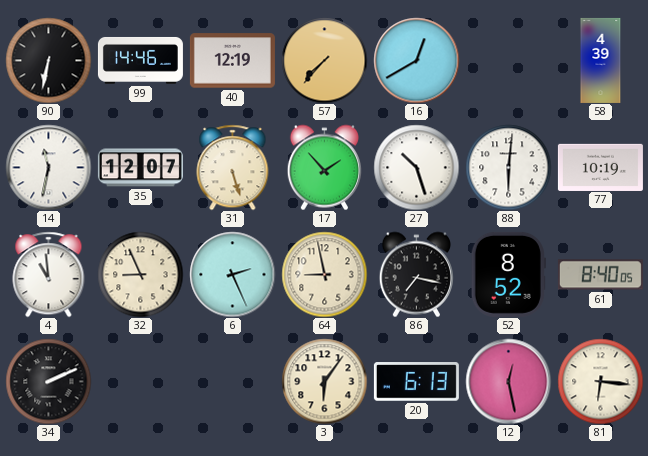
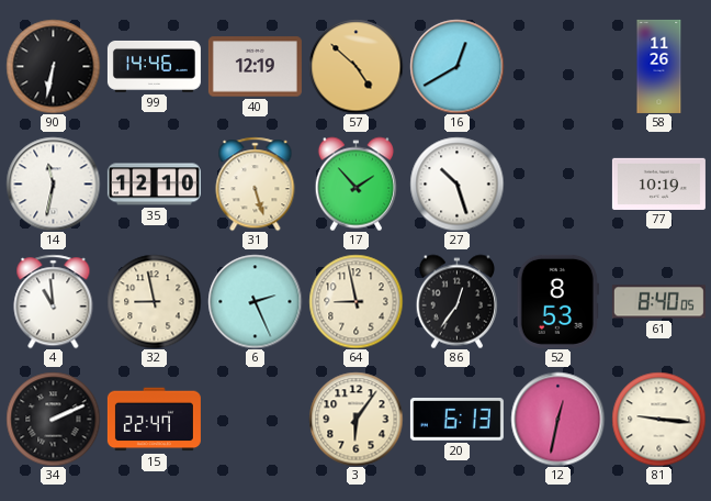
57: 7:37 -> 4:52
58: 4:39 -> 11:26
35: 12:07 -> 12:10
88: 6:01 -> none
32: 8:56 -> 8:58
86: 7:17 -> 12:36
52: 8:52 -> 8:53
15: none -> 22:47
12: 12:28 -> 12:32
81: 6:16 -> 9:16
